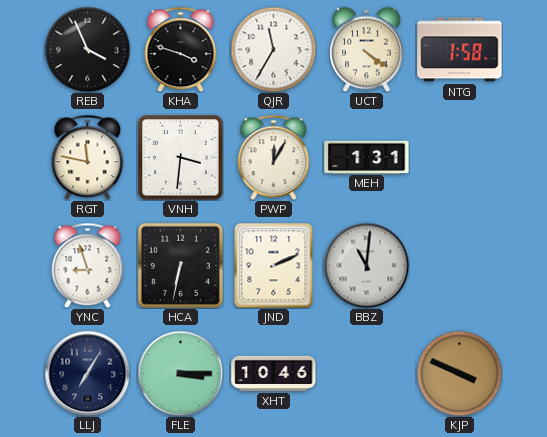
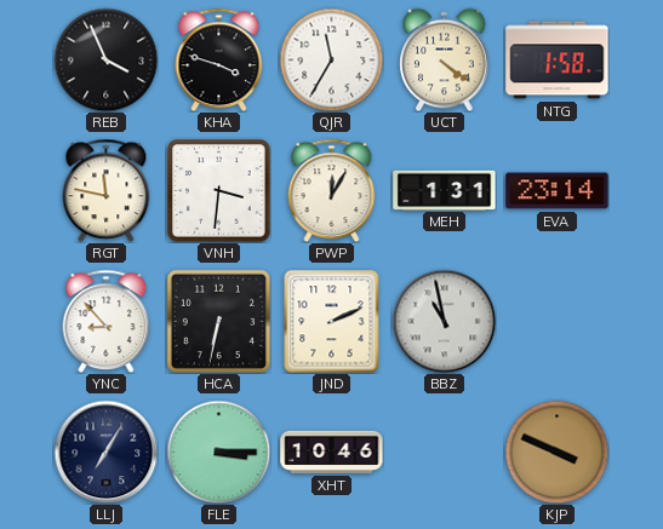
EVA: none -> 23:14
YNC: 8:57 -> 8:53
BBZ: 11:01 -> 10:58
